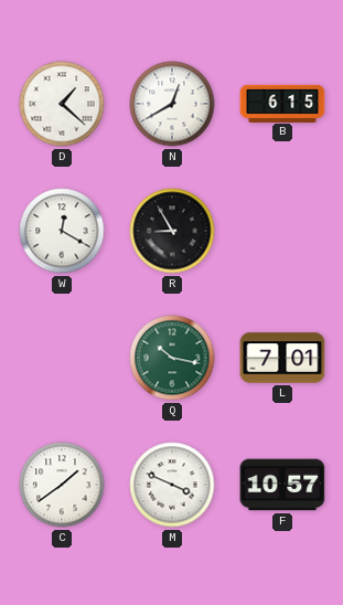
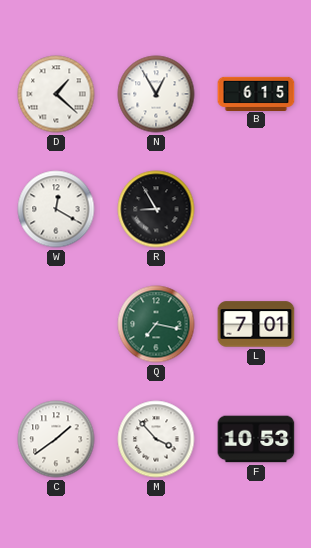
N: 12:40 -> 12:55
Q: 10:17 -> 7:17
M: 3:49 -> 3:53
F: 10:57 -> 10:53
